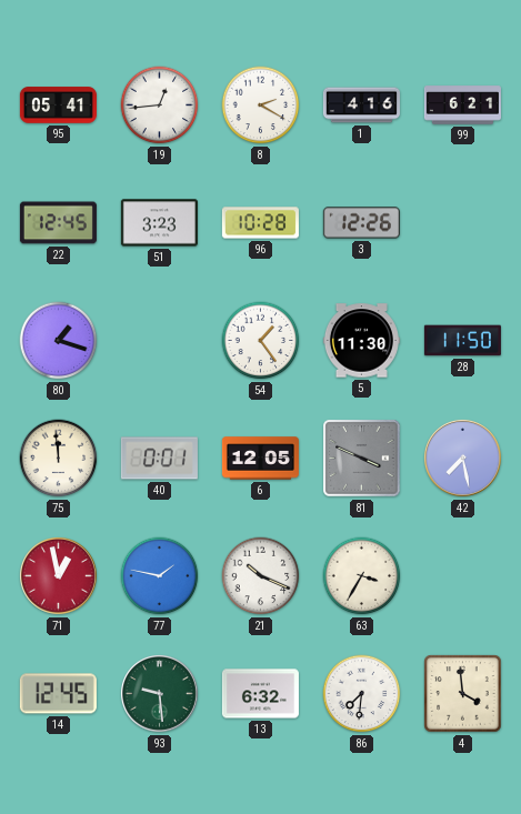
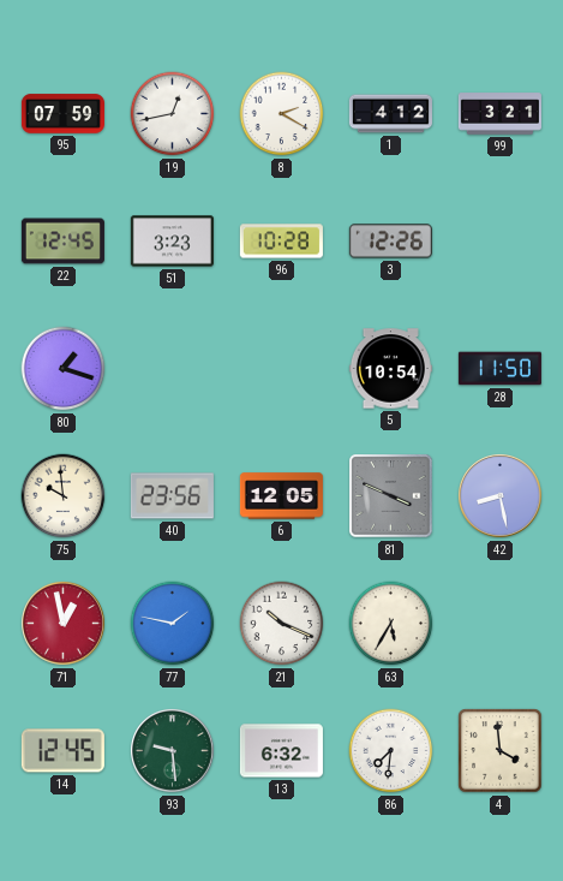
95: 05:41 -> 07:59
19: 12:44 -> 12:43
1: 4:16 -> 4:12
99: 6:21 -> 3:21
54: 1:24 -> none
5: 11:30 -> 10:54
75: 11:59 -> 9:59
40: 0:01 -> 23:56
42: 7:28 -> 8:28
63: 3:35 -> 5:35
